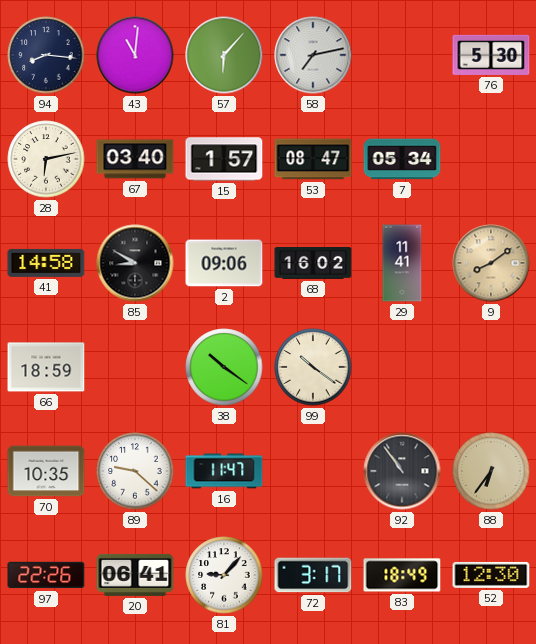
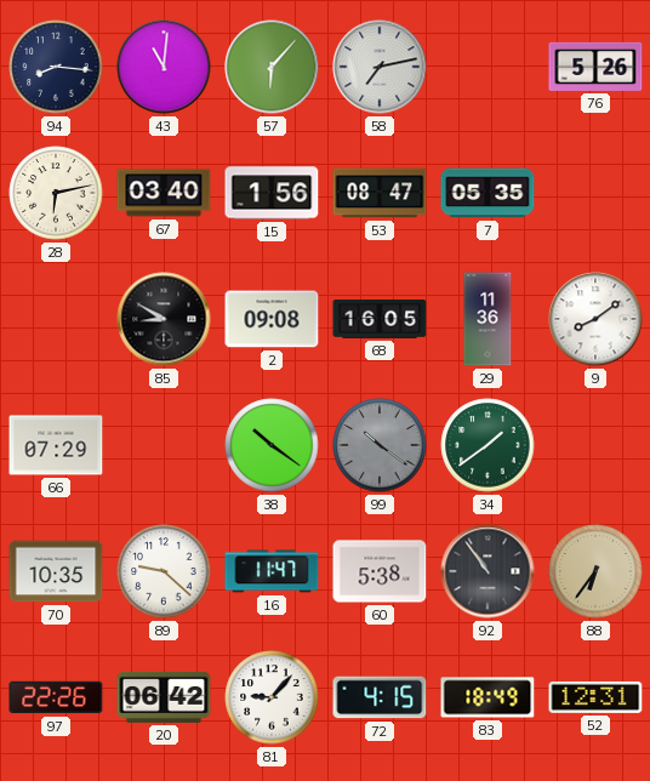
76: 5:30 -> 5:26
15: 1:57 -> 1:56
7: 05:34 -> 05:35
41: 14:58 -> none
2: 09:06 -> 09:08
68: 16:02 -> 16:05
29: 11:41 -> 11:36
9 dial: champagne -> white
66: 18:59 -> 07:29
99 dial: cream -> grey
34: none -> 1:39
60: none -> 5:38
20: 06:41 -> 06:42
72: 3:17 -> 4:15
52: 12:30 -> 12:31
